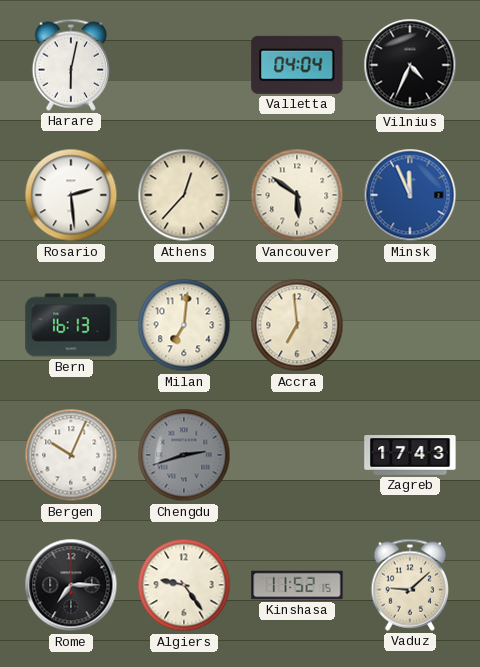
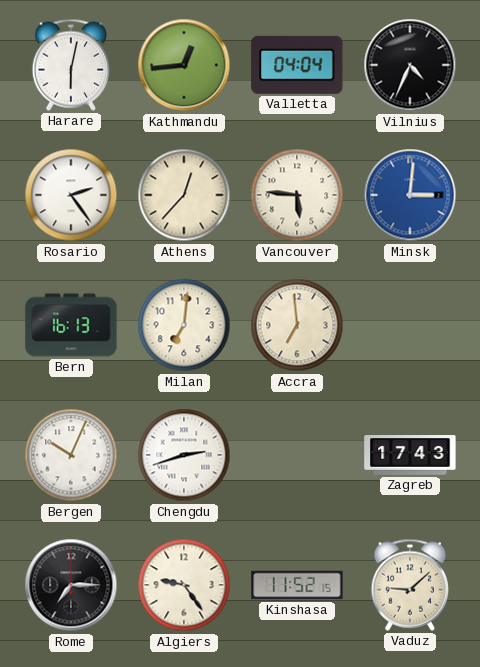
Kathmandu: none -> 12:44
Rosario: 2:29 -> 2:24
Vancouver: 5:51 -> 5:46
Minsk: 11:56 -> 3:01
Chengdu dial: grey -> white
